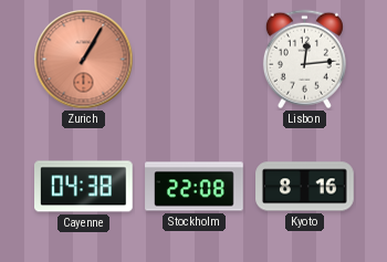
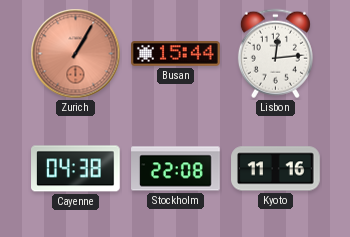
Busan: none -> 15:44
Kyoto: 8:16 -> 11:16
